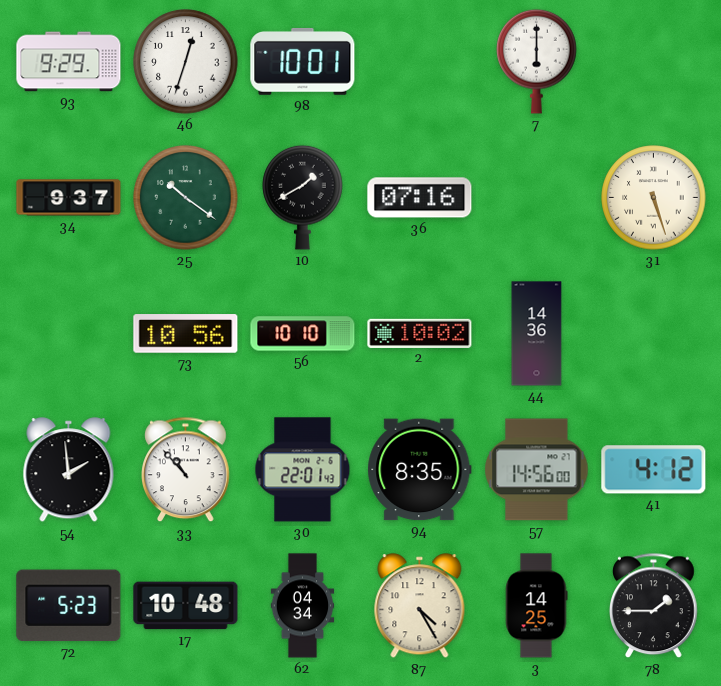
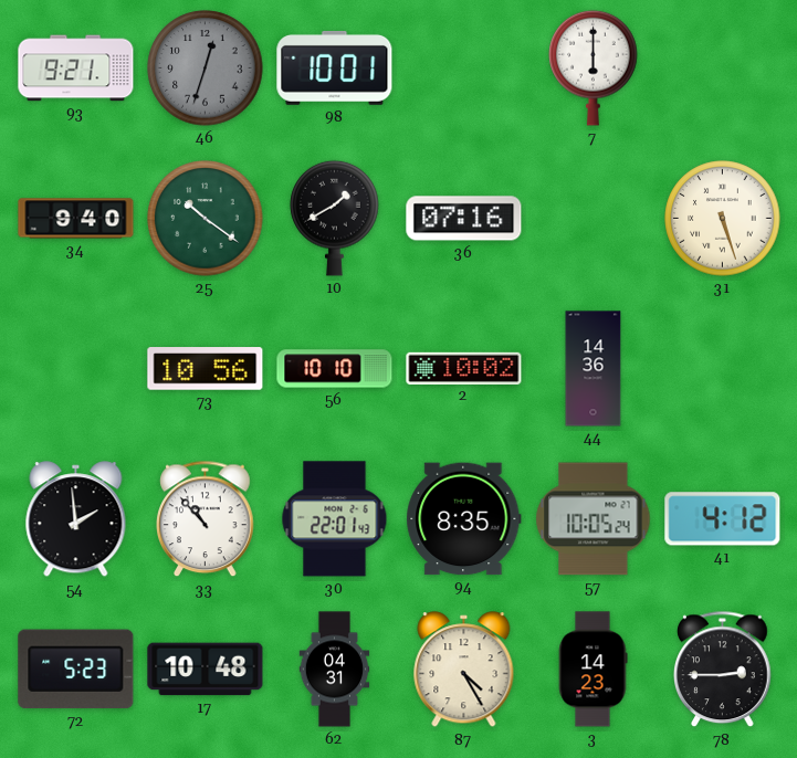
93: 9:29 -> 9:21
46 dial: white -> grey
34: 9:37 -> 9:40
57: 14:56 -> 10:05
62: 04:34 -> 04:31
3: 14:25 -> 14:23
78: 1:45 -> 2:45
